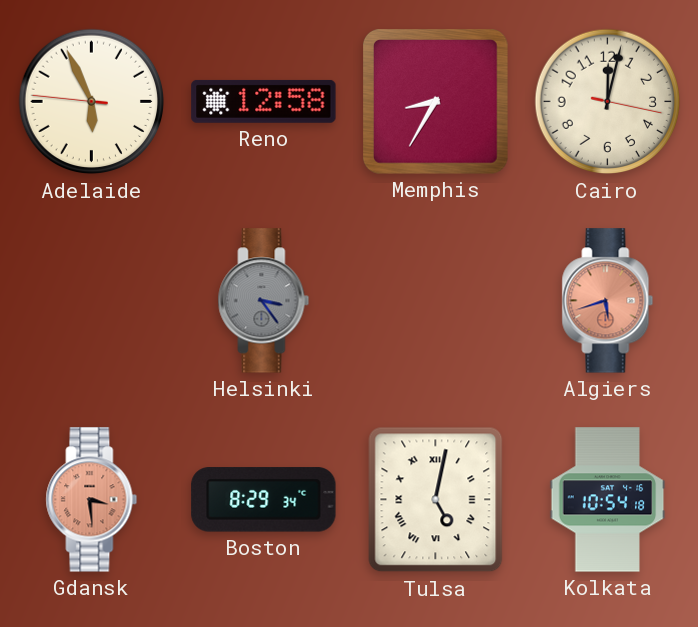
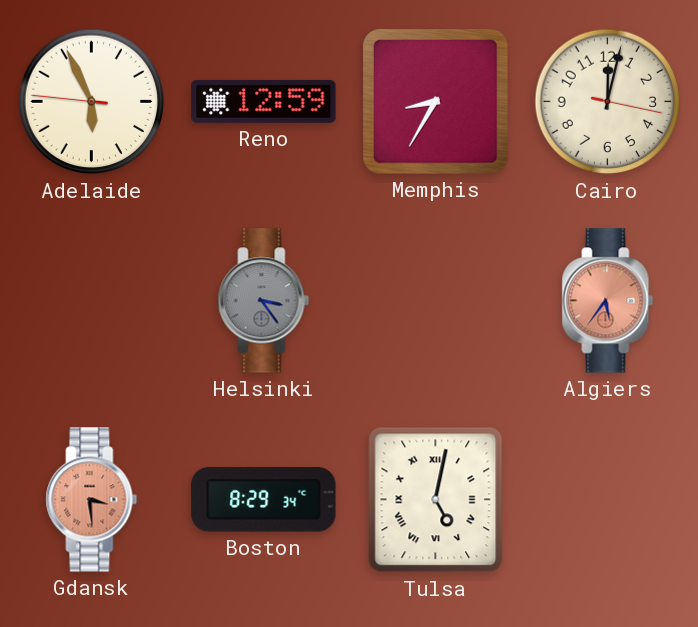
Reno: 12:58 -> 12:59
Algiers: 5:42 -> 5:36
Kolkata: 10:54 -> none
